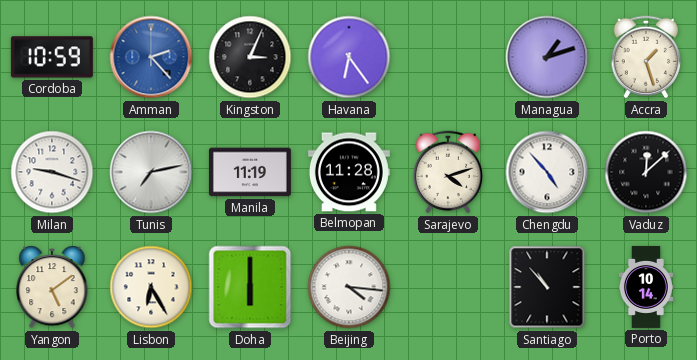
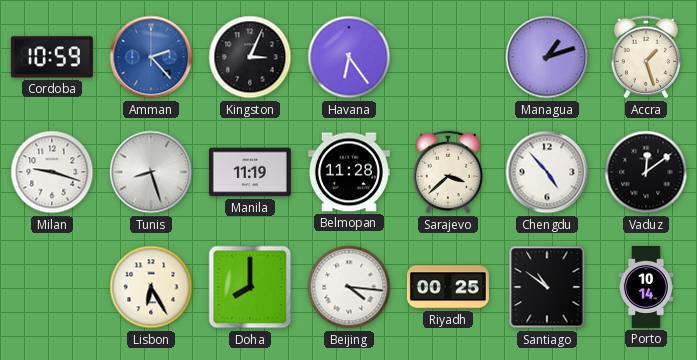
Tunis: 7:13 -> 8:27
Sarajevo: 4:12 -> 3:38
Vaduz: 12:08 -> 12:09
Yangon: 5:09 -> none
Doha: 6:00 -> 8:00
Riyadh: none -> 00:25
Santiago: 10:53 -> 10:51
